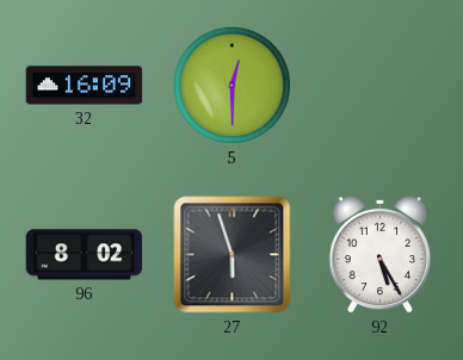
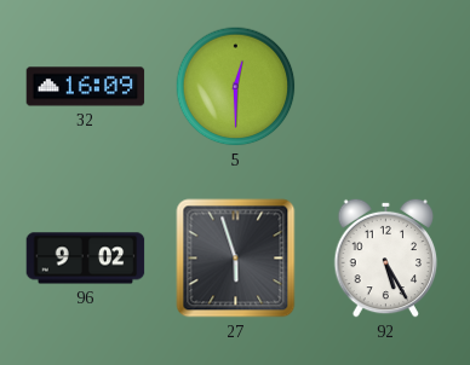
96: 8:02 -> 9:02
